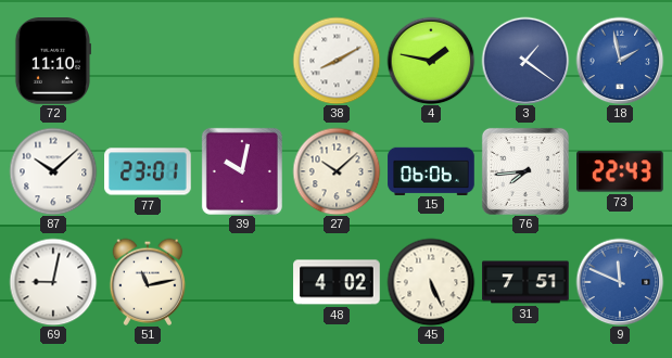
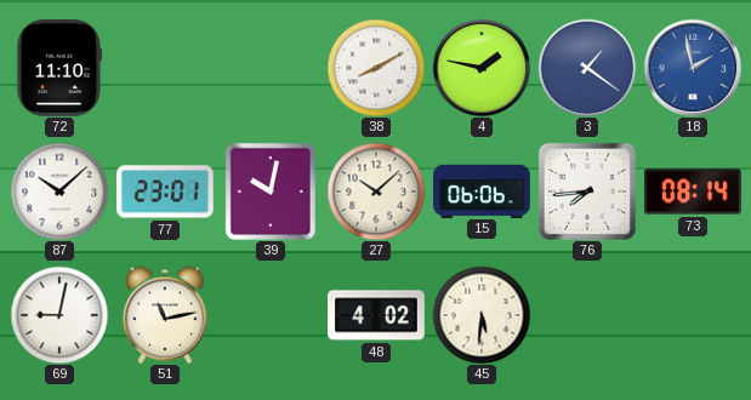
73: 22:43 -> 08:14
45: 5:26 -> 5:31
31: 7:51 -> none
9: 11:49 -> none
